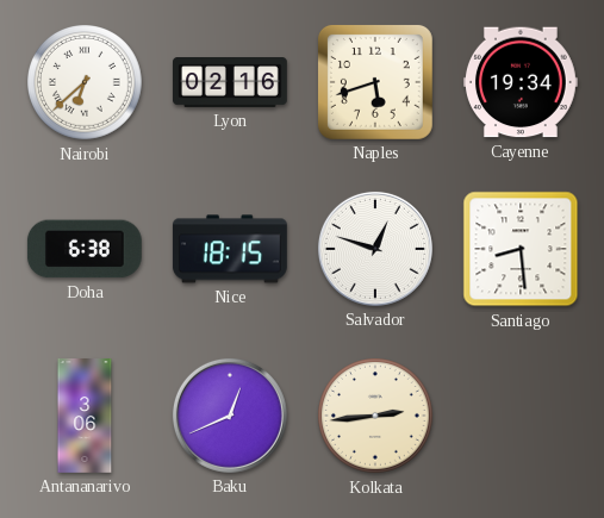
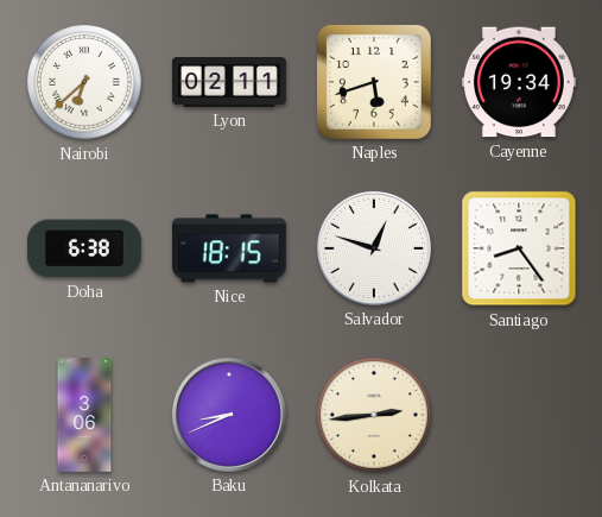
Lyon: 02:16 -> 02:11
Santiago: 8:29 -> 8:24
Baku: 12:41 -> 8:41
